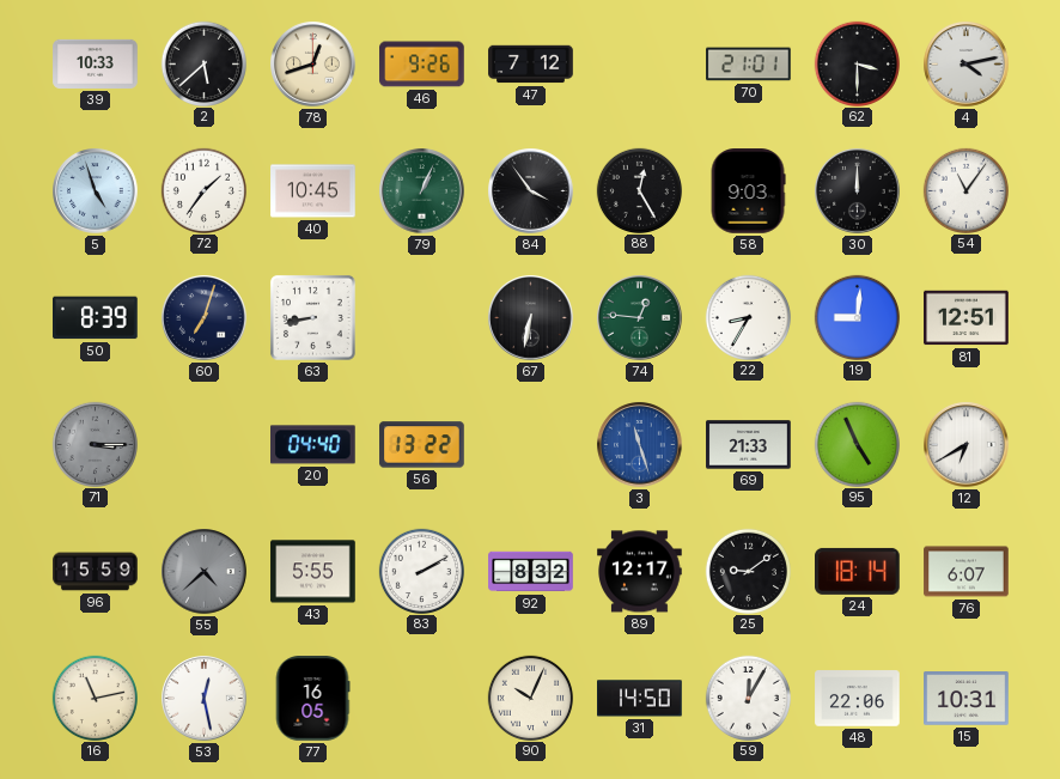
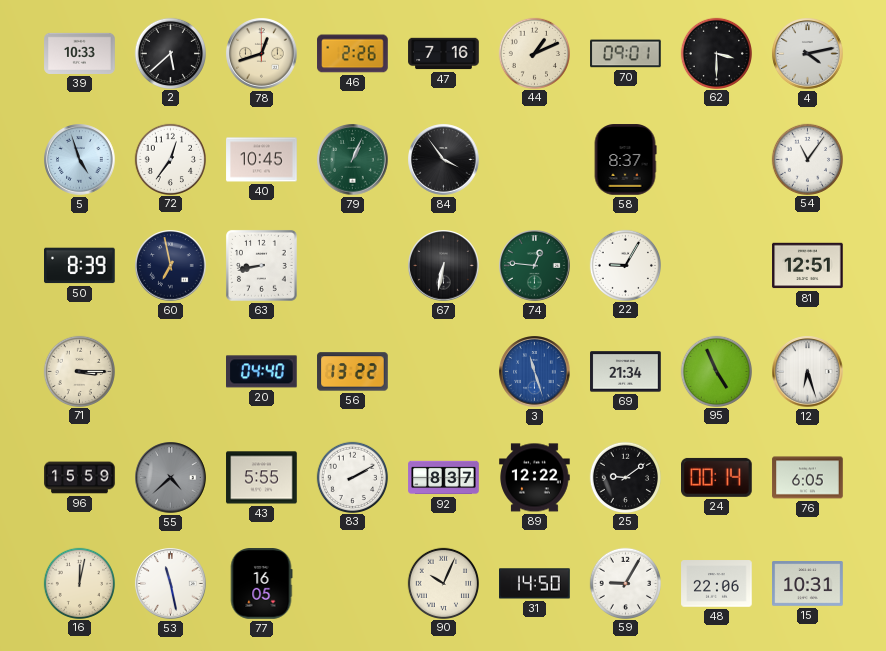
46: 9:26 -> 2:26
47: 7:12 -> 7:16
44: none -> 1:11
70: 21:01 -> 09:01
72: 1:36 -> 12:36
88: 12:25 -> none
58: 9:03 -> 8:37
30: 12:00 -> none
60: 7:03 -> 6:58
22: 8:35 -> 9:05
19: 9:01 -> none
71 dial: grey -> cream
69: 21:33 -> 21:34
12: 6:40 -> 6:27
92: 8:32 -> 8:37
89: 12:17 -> 12:22
24: 18:14 -> 00:14
76: 6:07 -> 6:05
16: 11:13 -> 12:02
53: 12:28 -> 11:28
59: 12:05 -> 9:05
